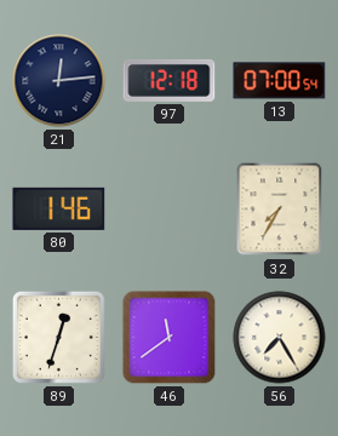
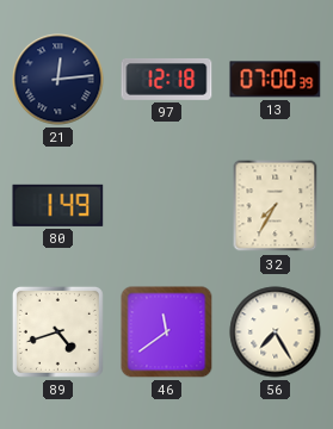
13: 07:00:54 -> 07:00:39
80: 1:46 -> 1:49
89: 12:33 -> 4:42
